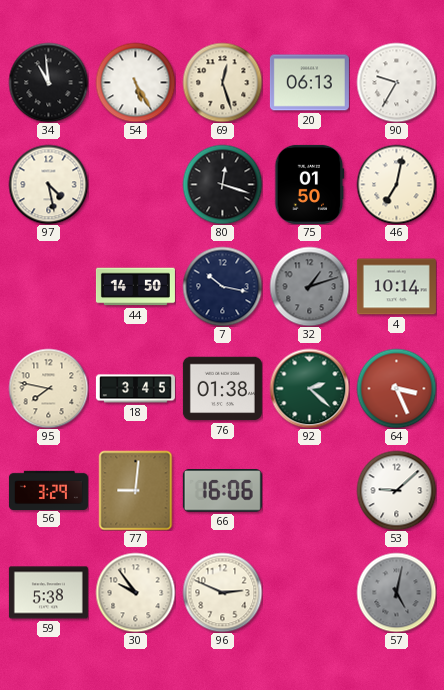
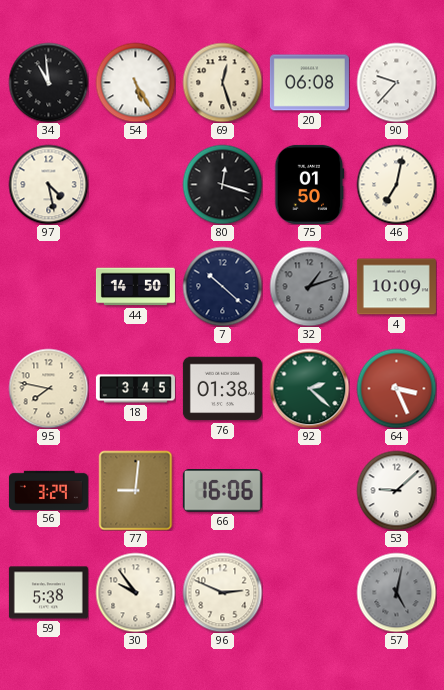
20: 06:13 -> 06:08
90: 9:35 -> 9:37
7: 10:17 -> 10:22
4: 10:14 -> 10:09
